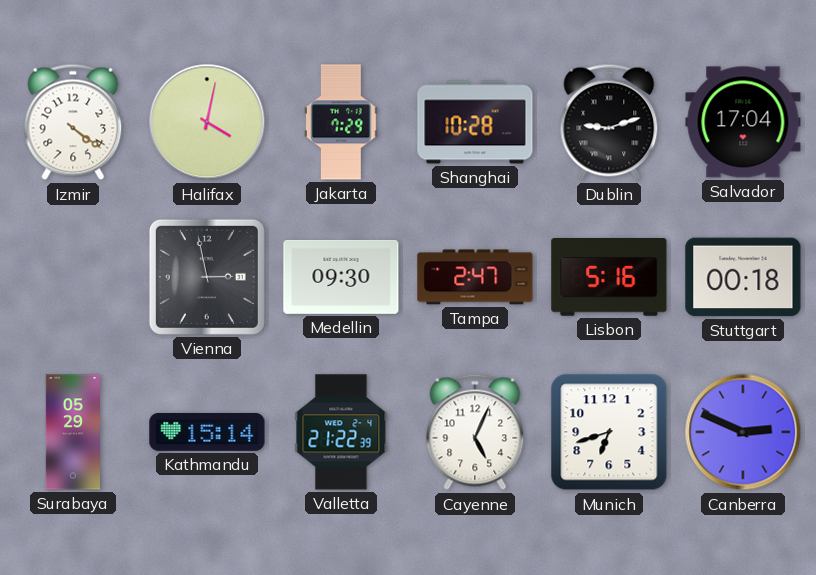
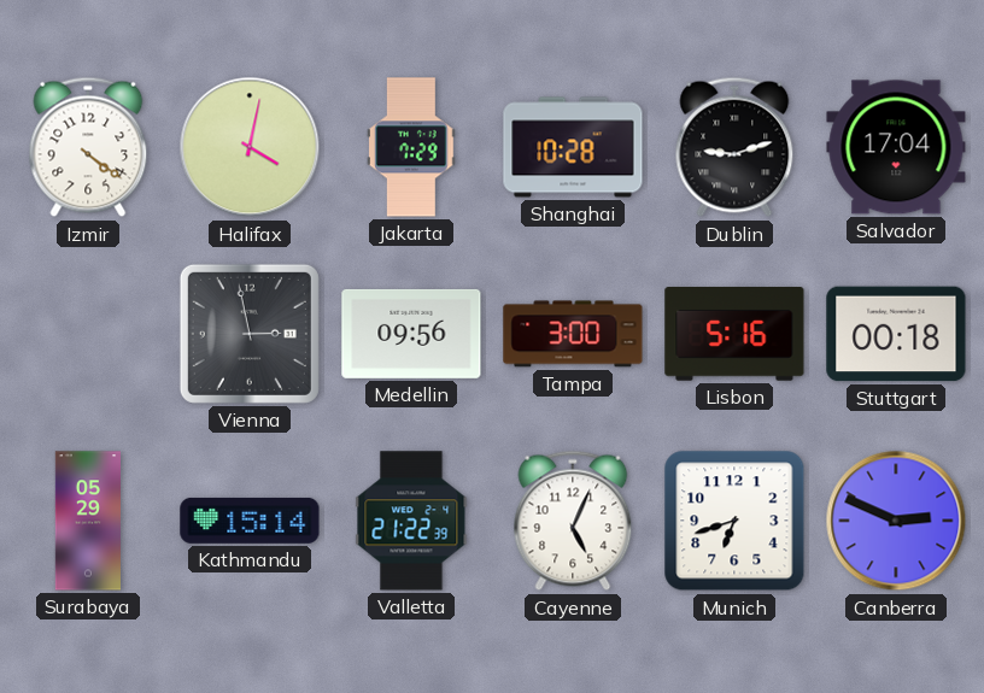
Medellin: 09:30 -> 09:56
Tampa: 2:47 -> 3:00
